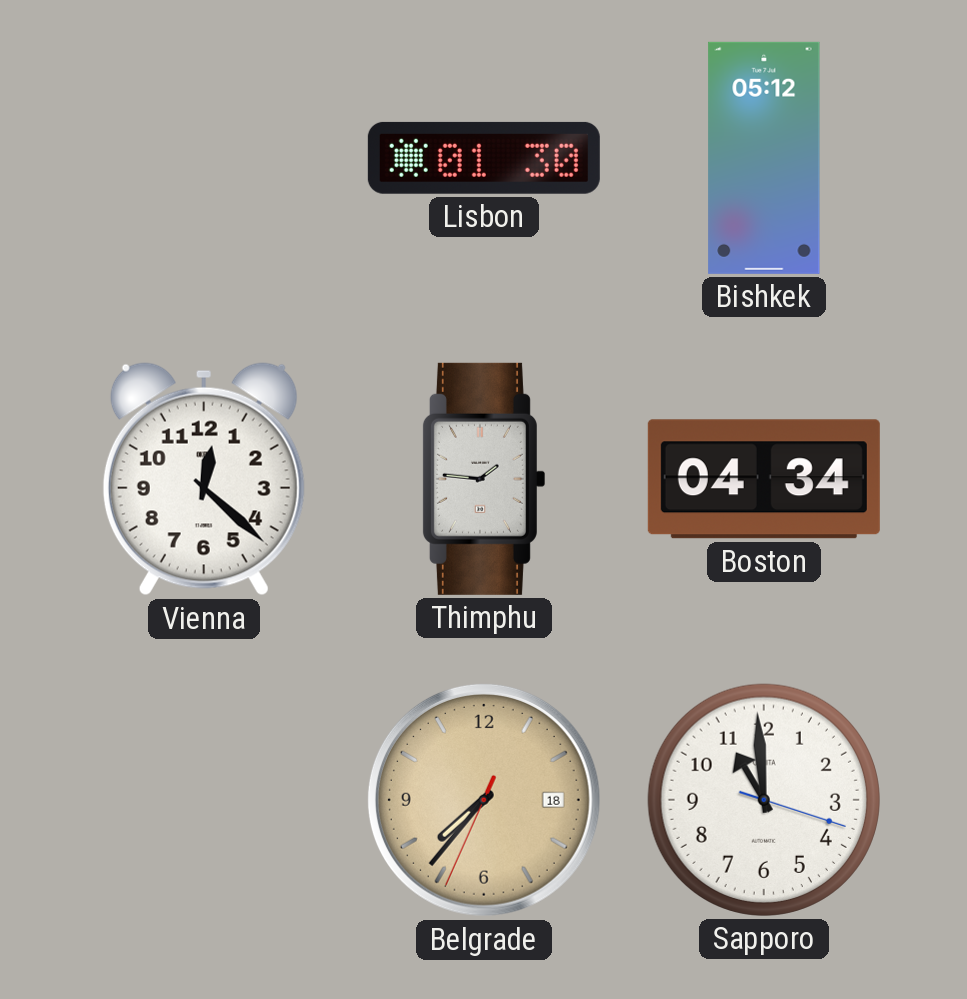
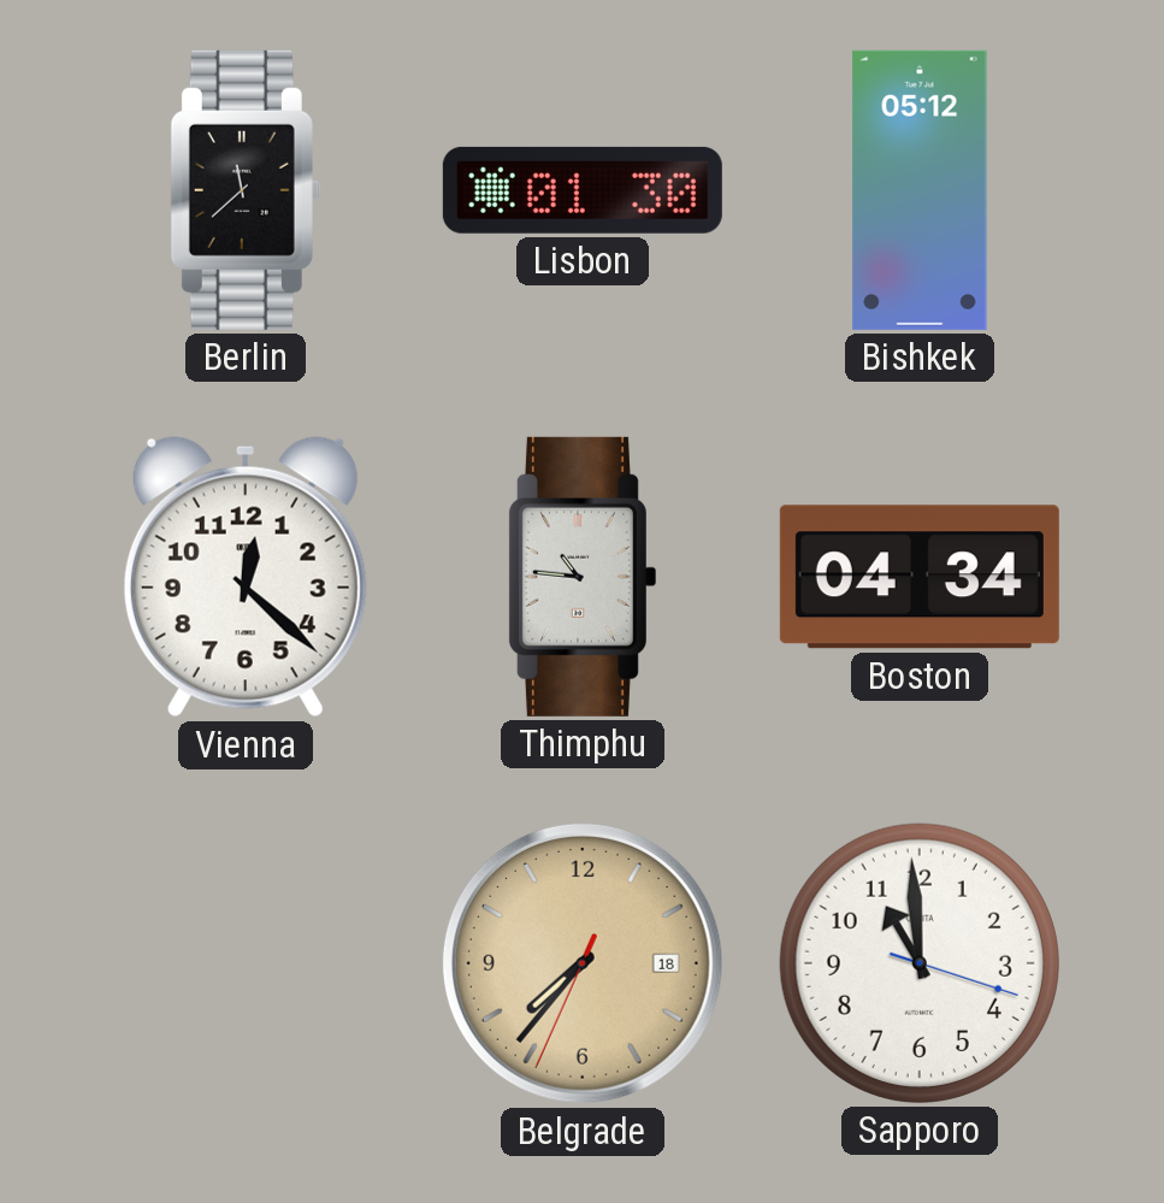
Berlin: none -> 11:38
Thimphu: 1:46 -> 10:46
